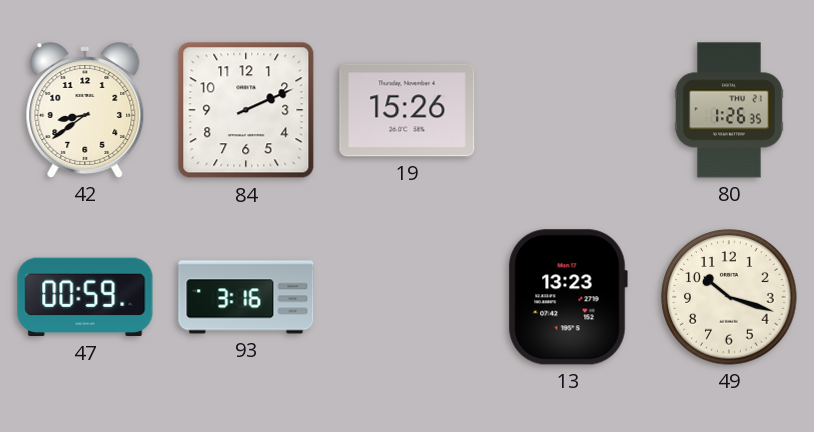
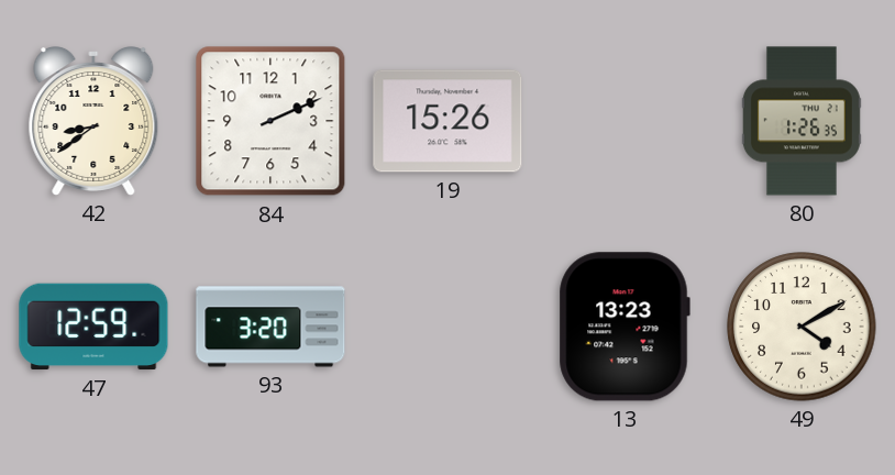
47: 00:59 -> 12:59
93: 3:16 -> 3:20
49: 10:18 -> 4:10
